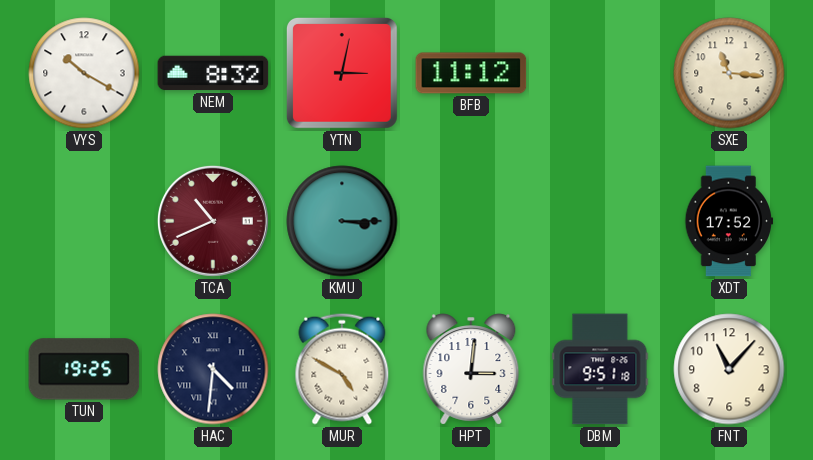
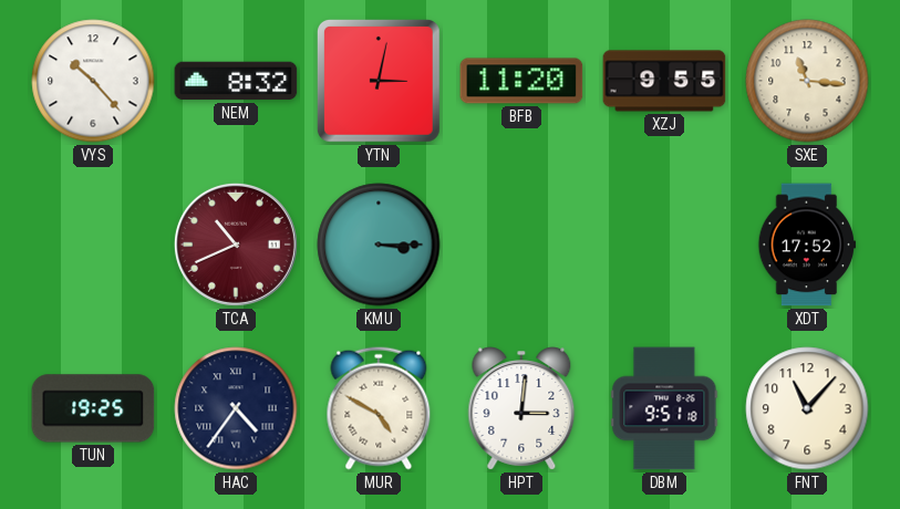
VYS: 10:20 -> 10:23
BFB: 11:12 -> 11:20
XZJ: none -> 9:55
HAC: 4:31 -> 4:36
